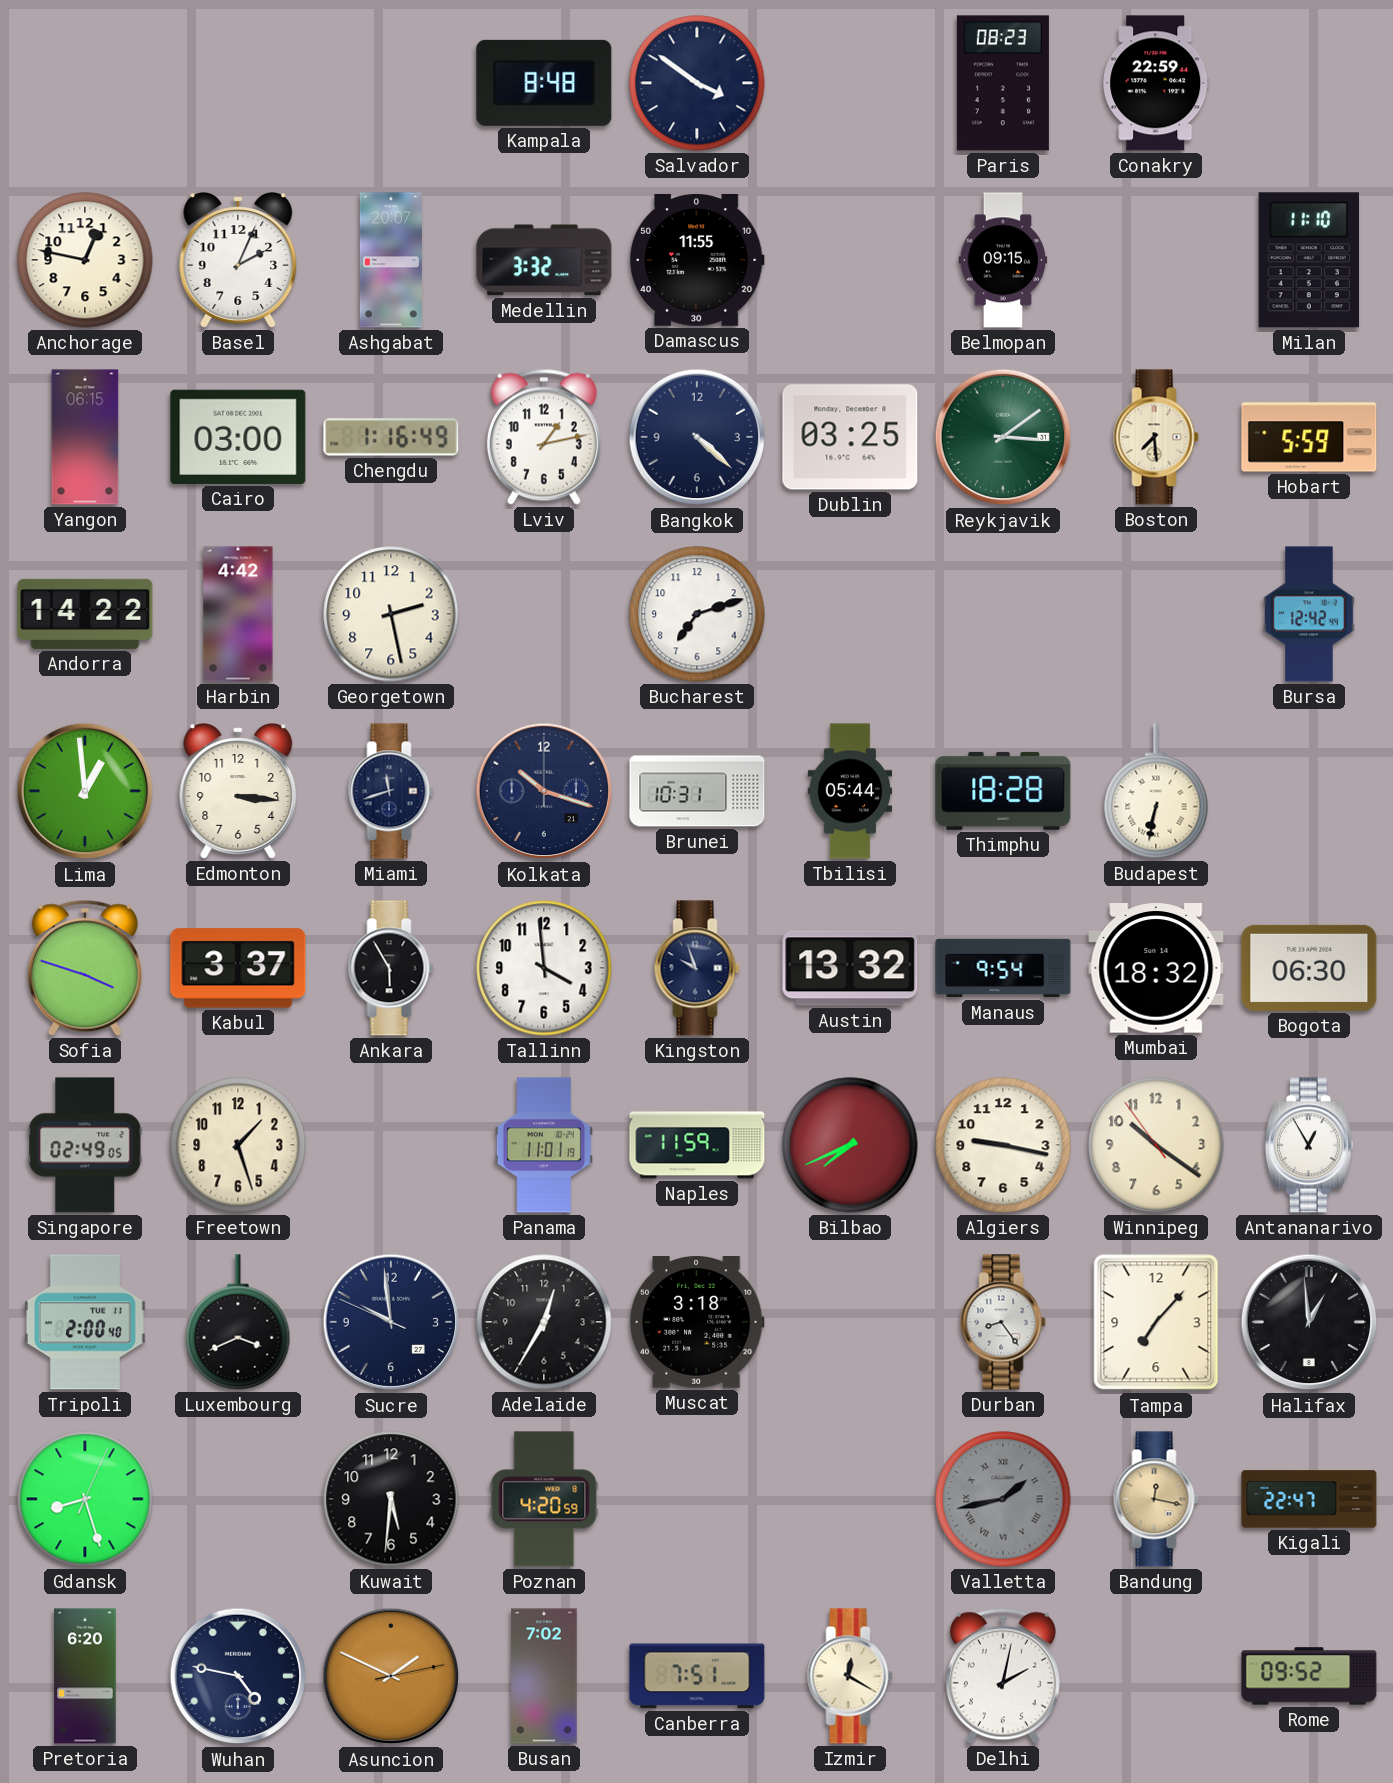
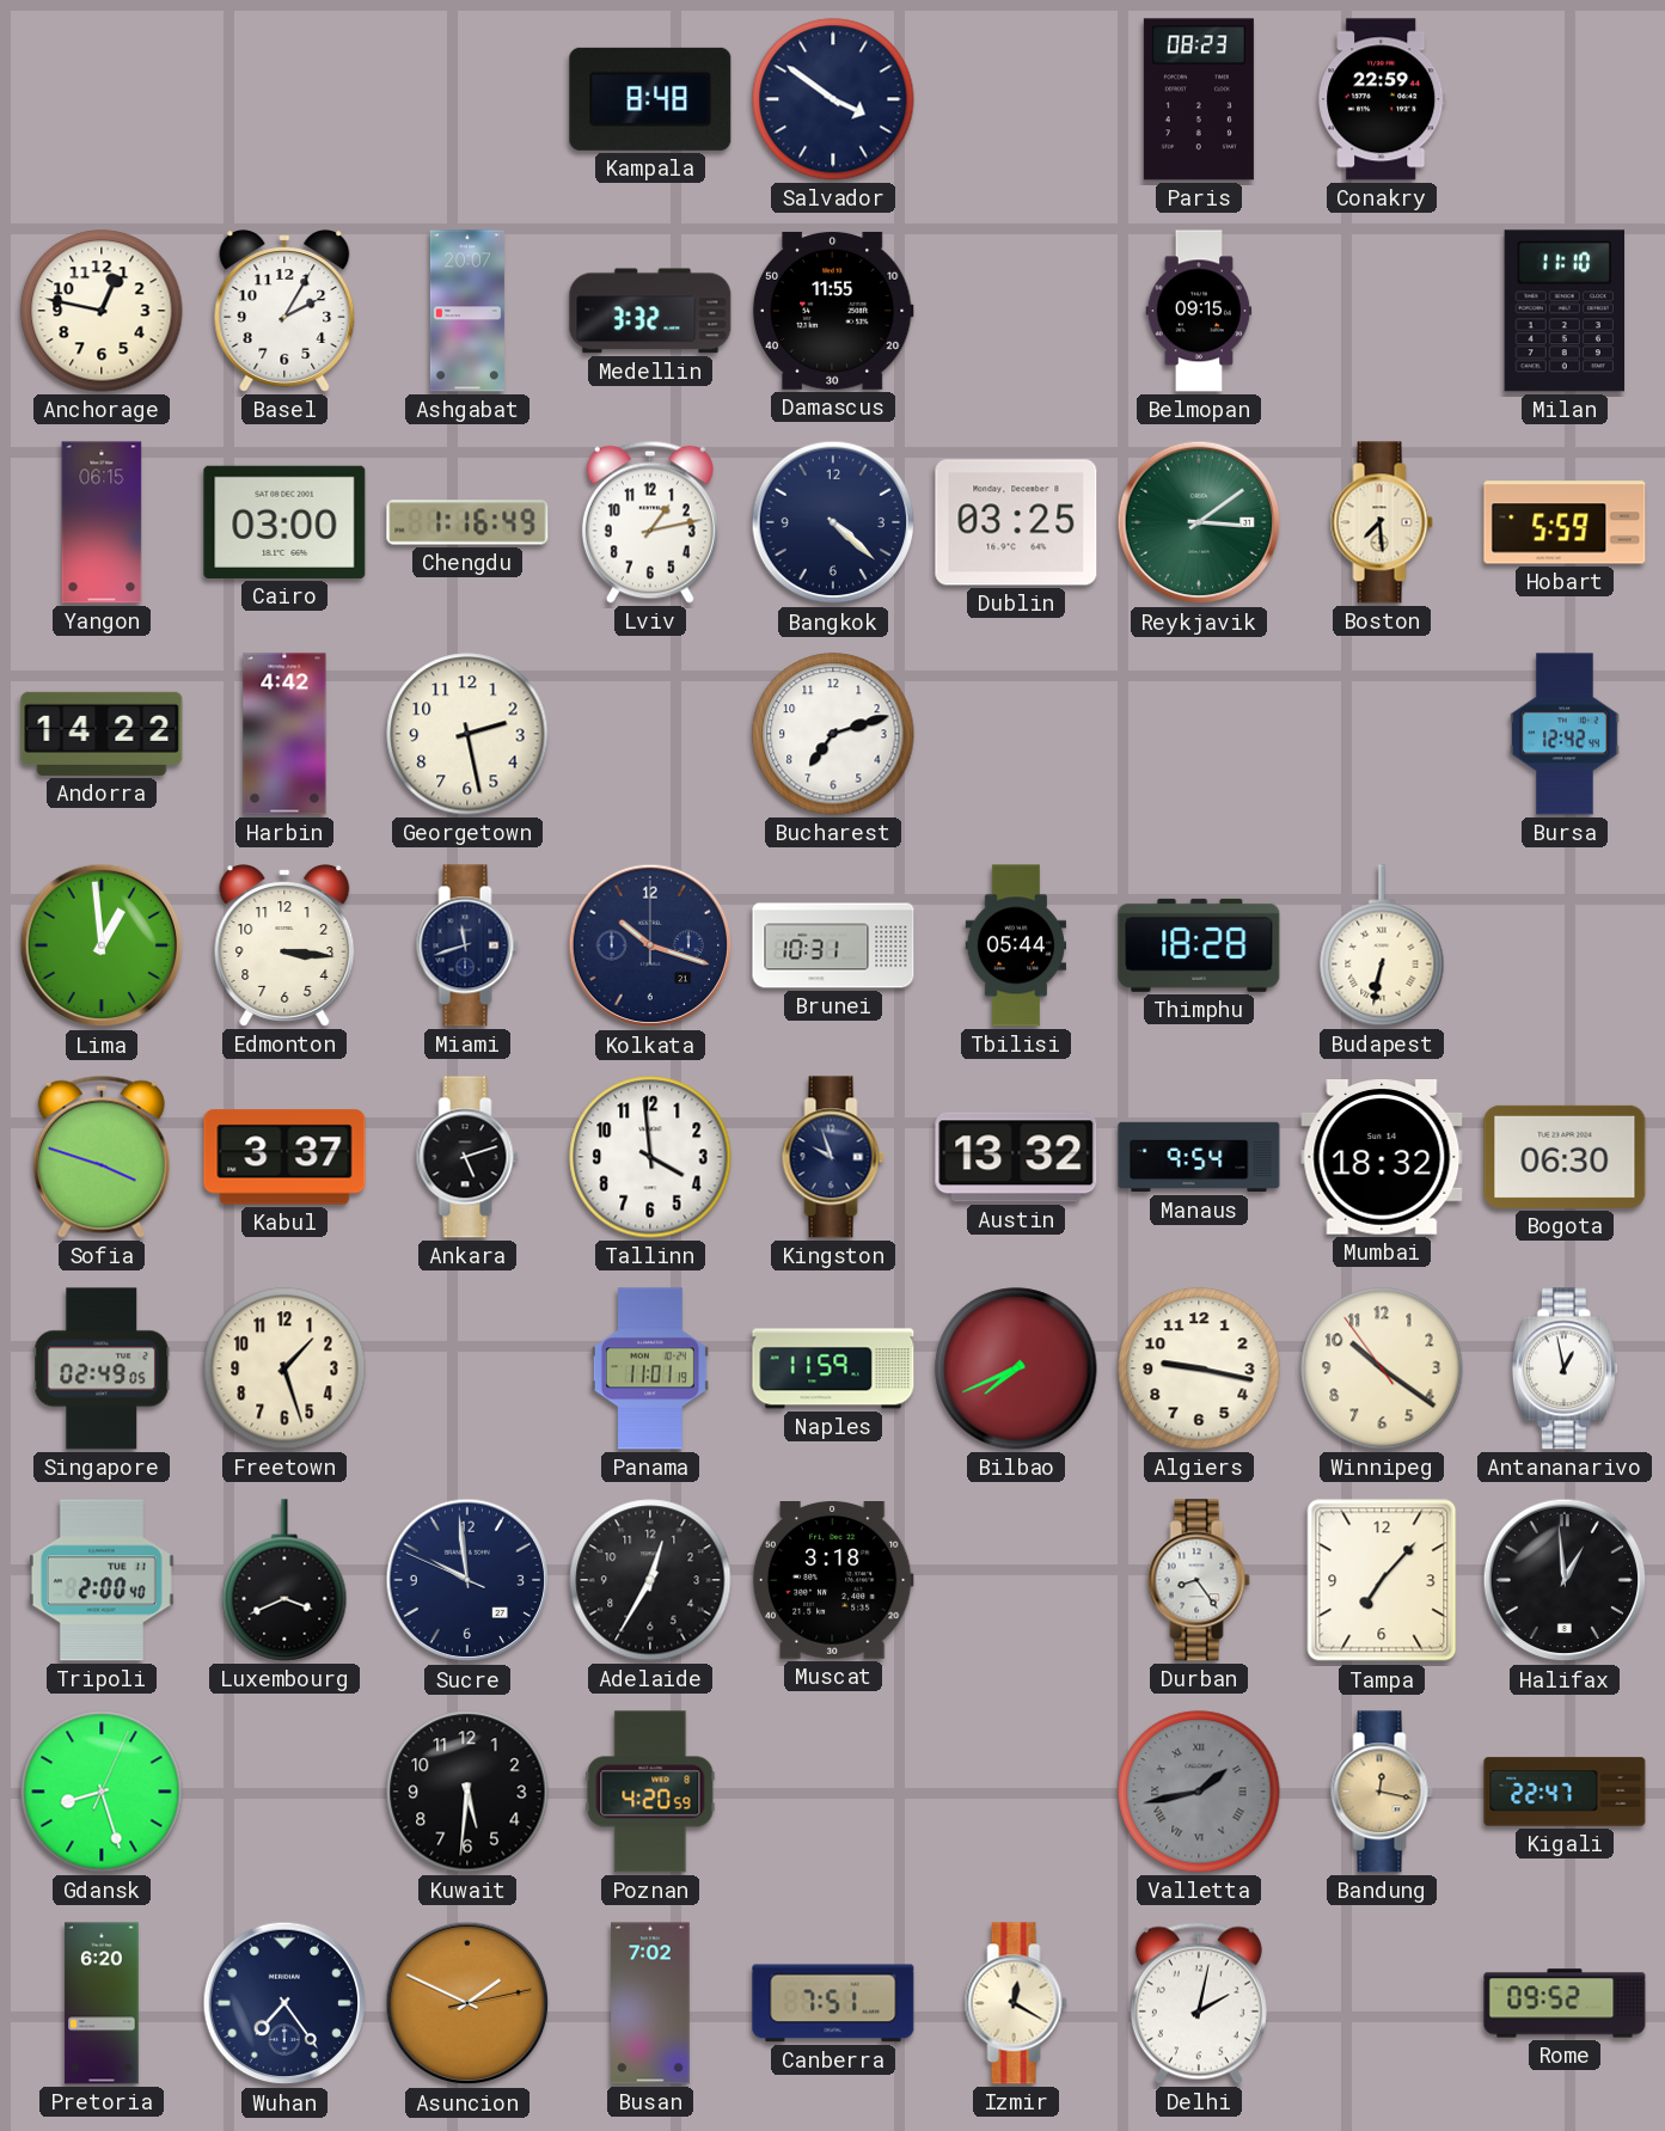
Basel: 2:04 -> 2:05
Ankara: 5:55 -> 5:12
Antananarivo: 12:55 -> 12:58
Wuhan: 4:47 -> 7:24
